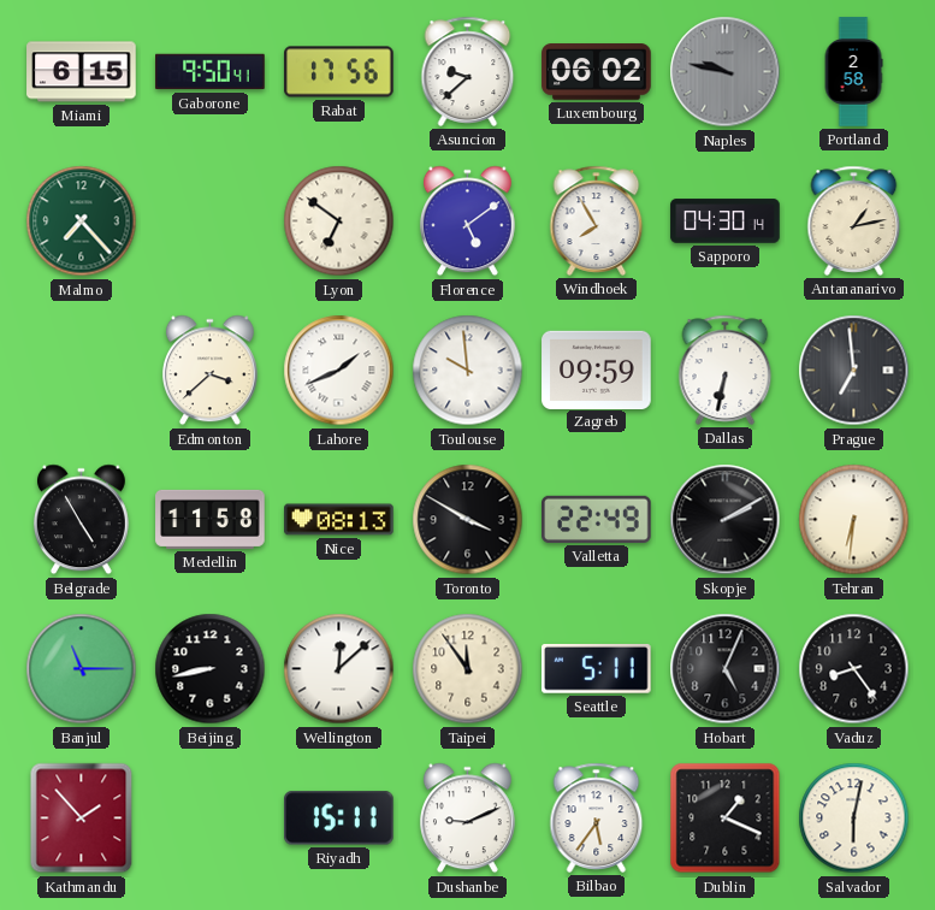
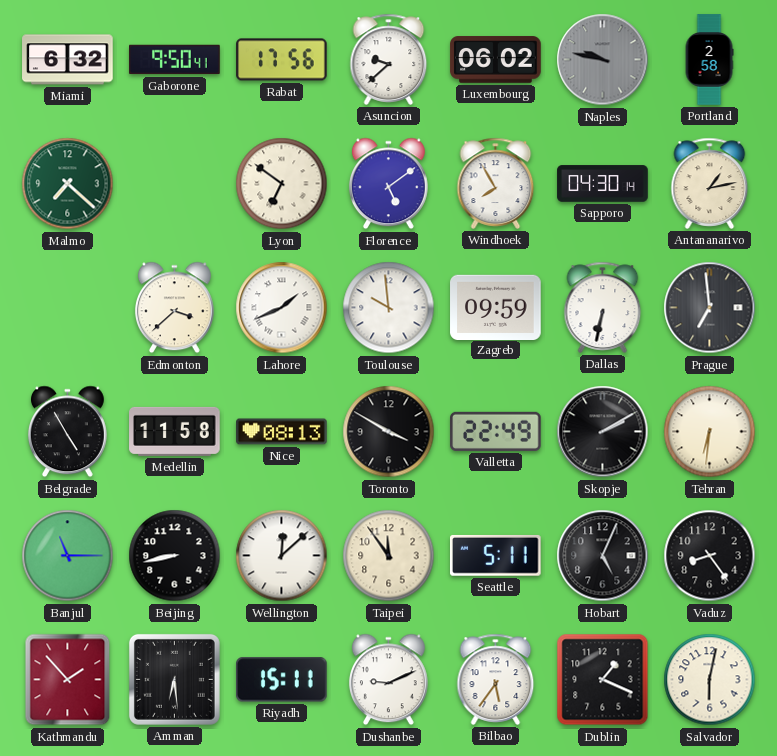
Miami: 6:15 -> 6:32
Malmo: 7:23 -> 7:22
Amman: none -> 6:29
